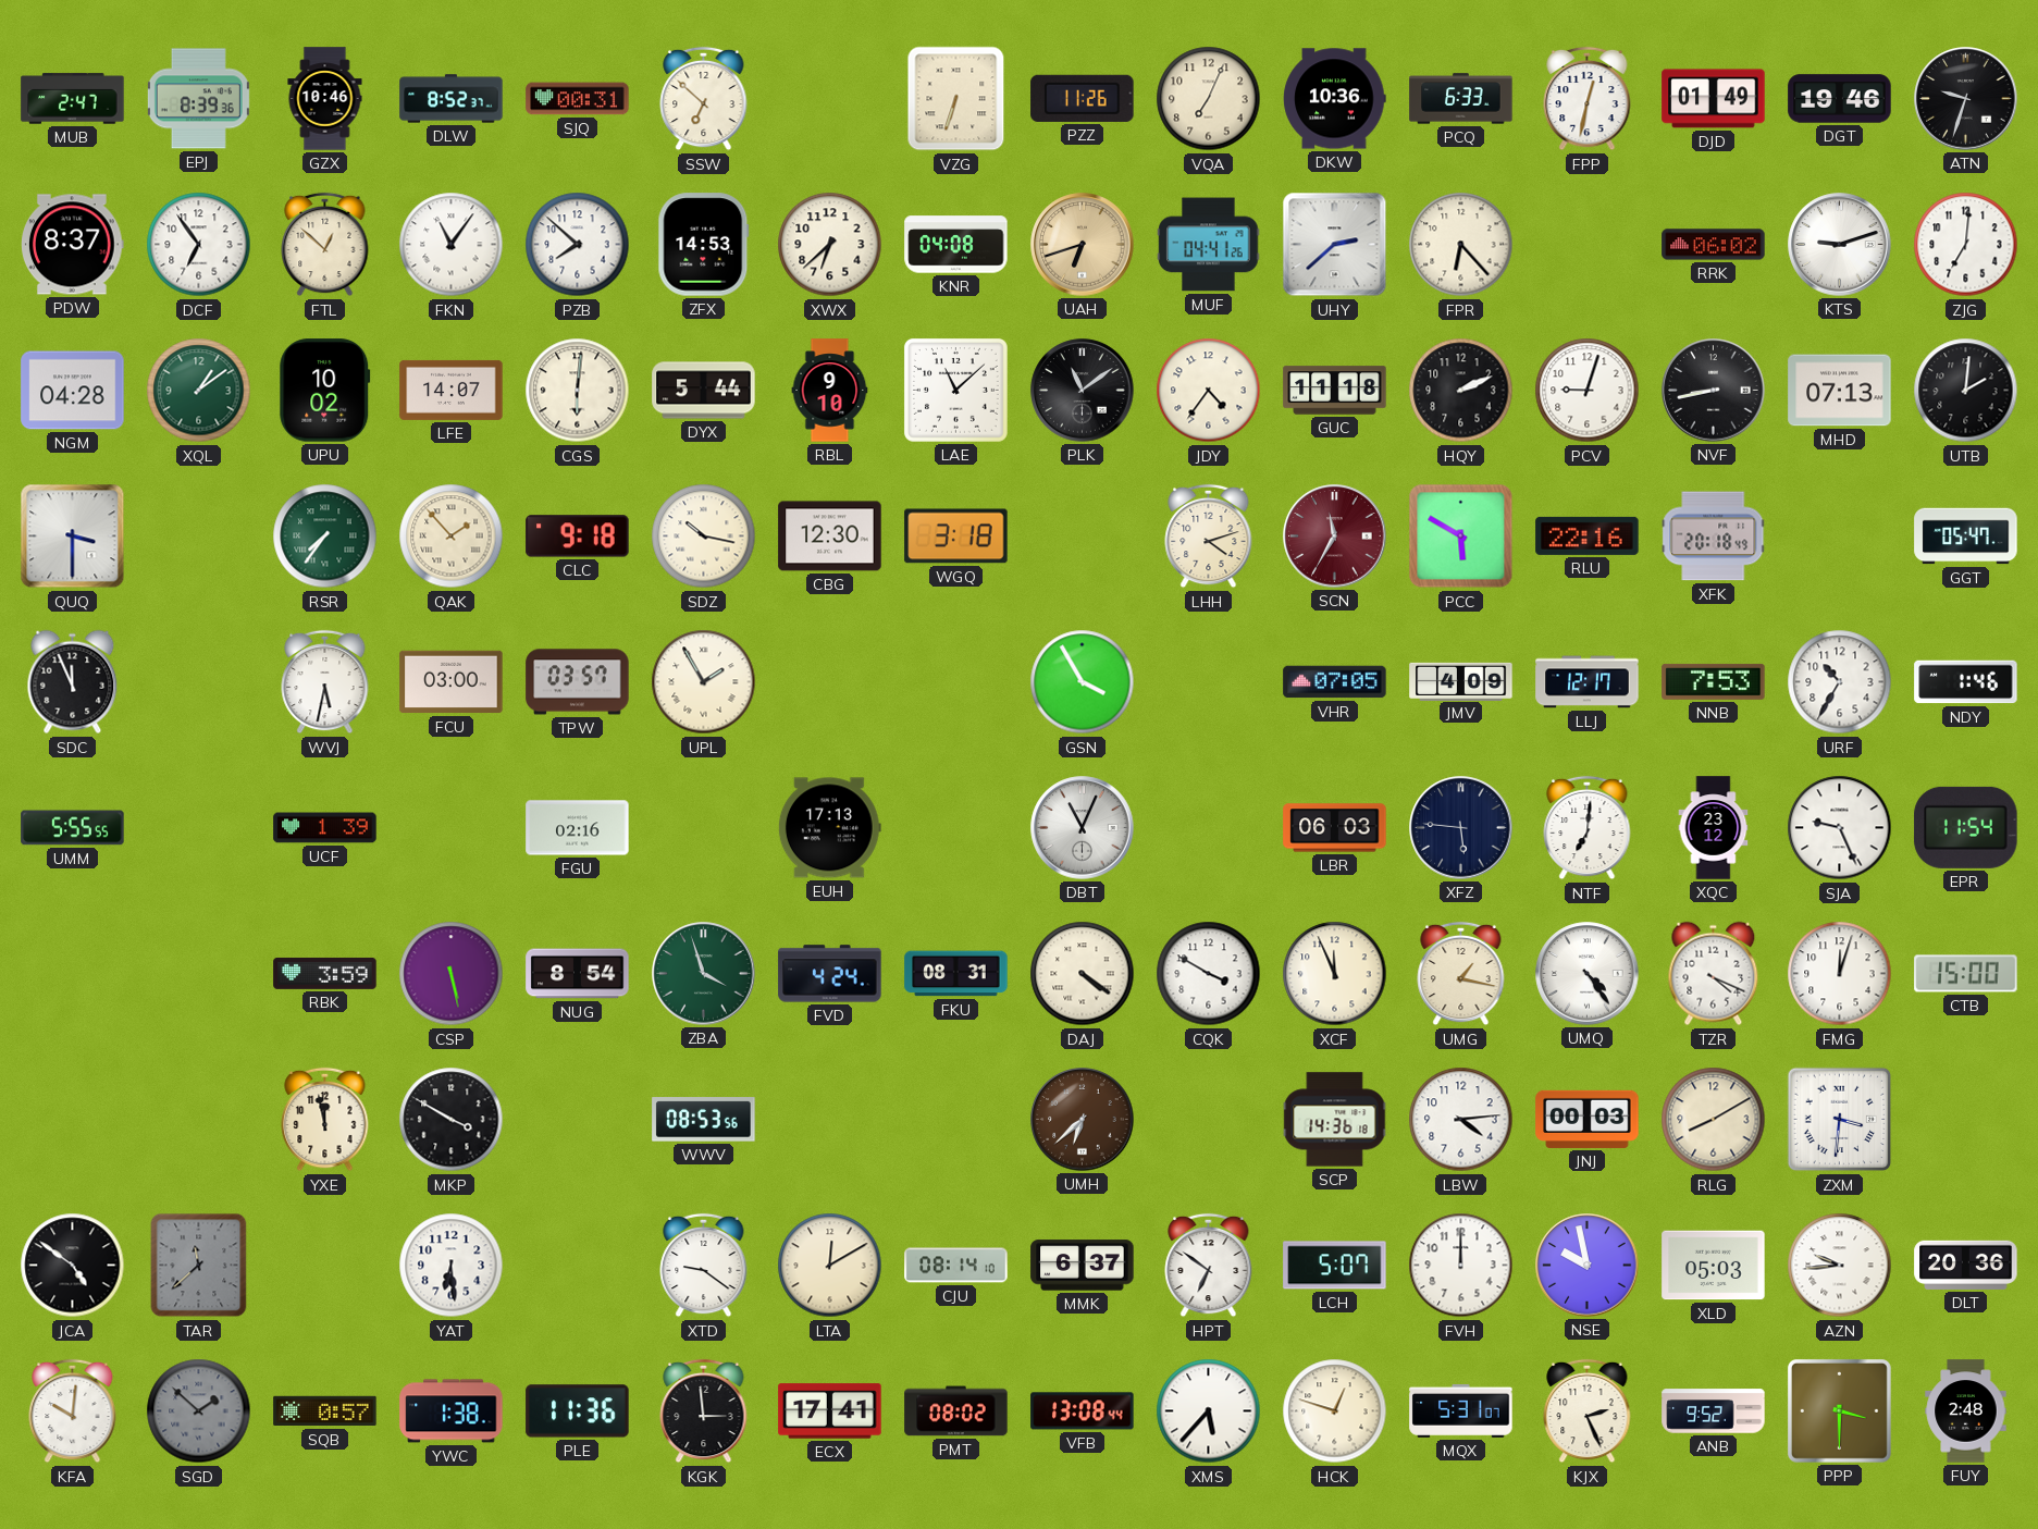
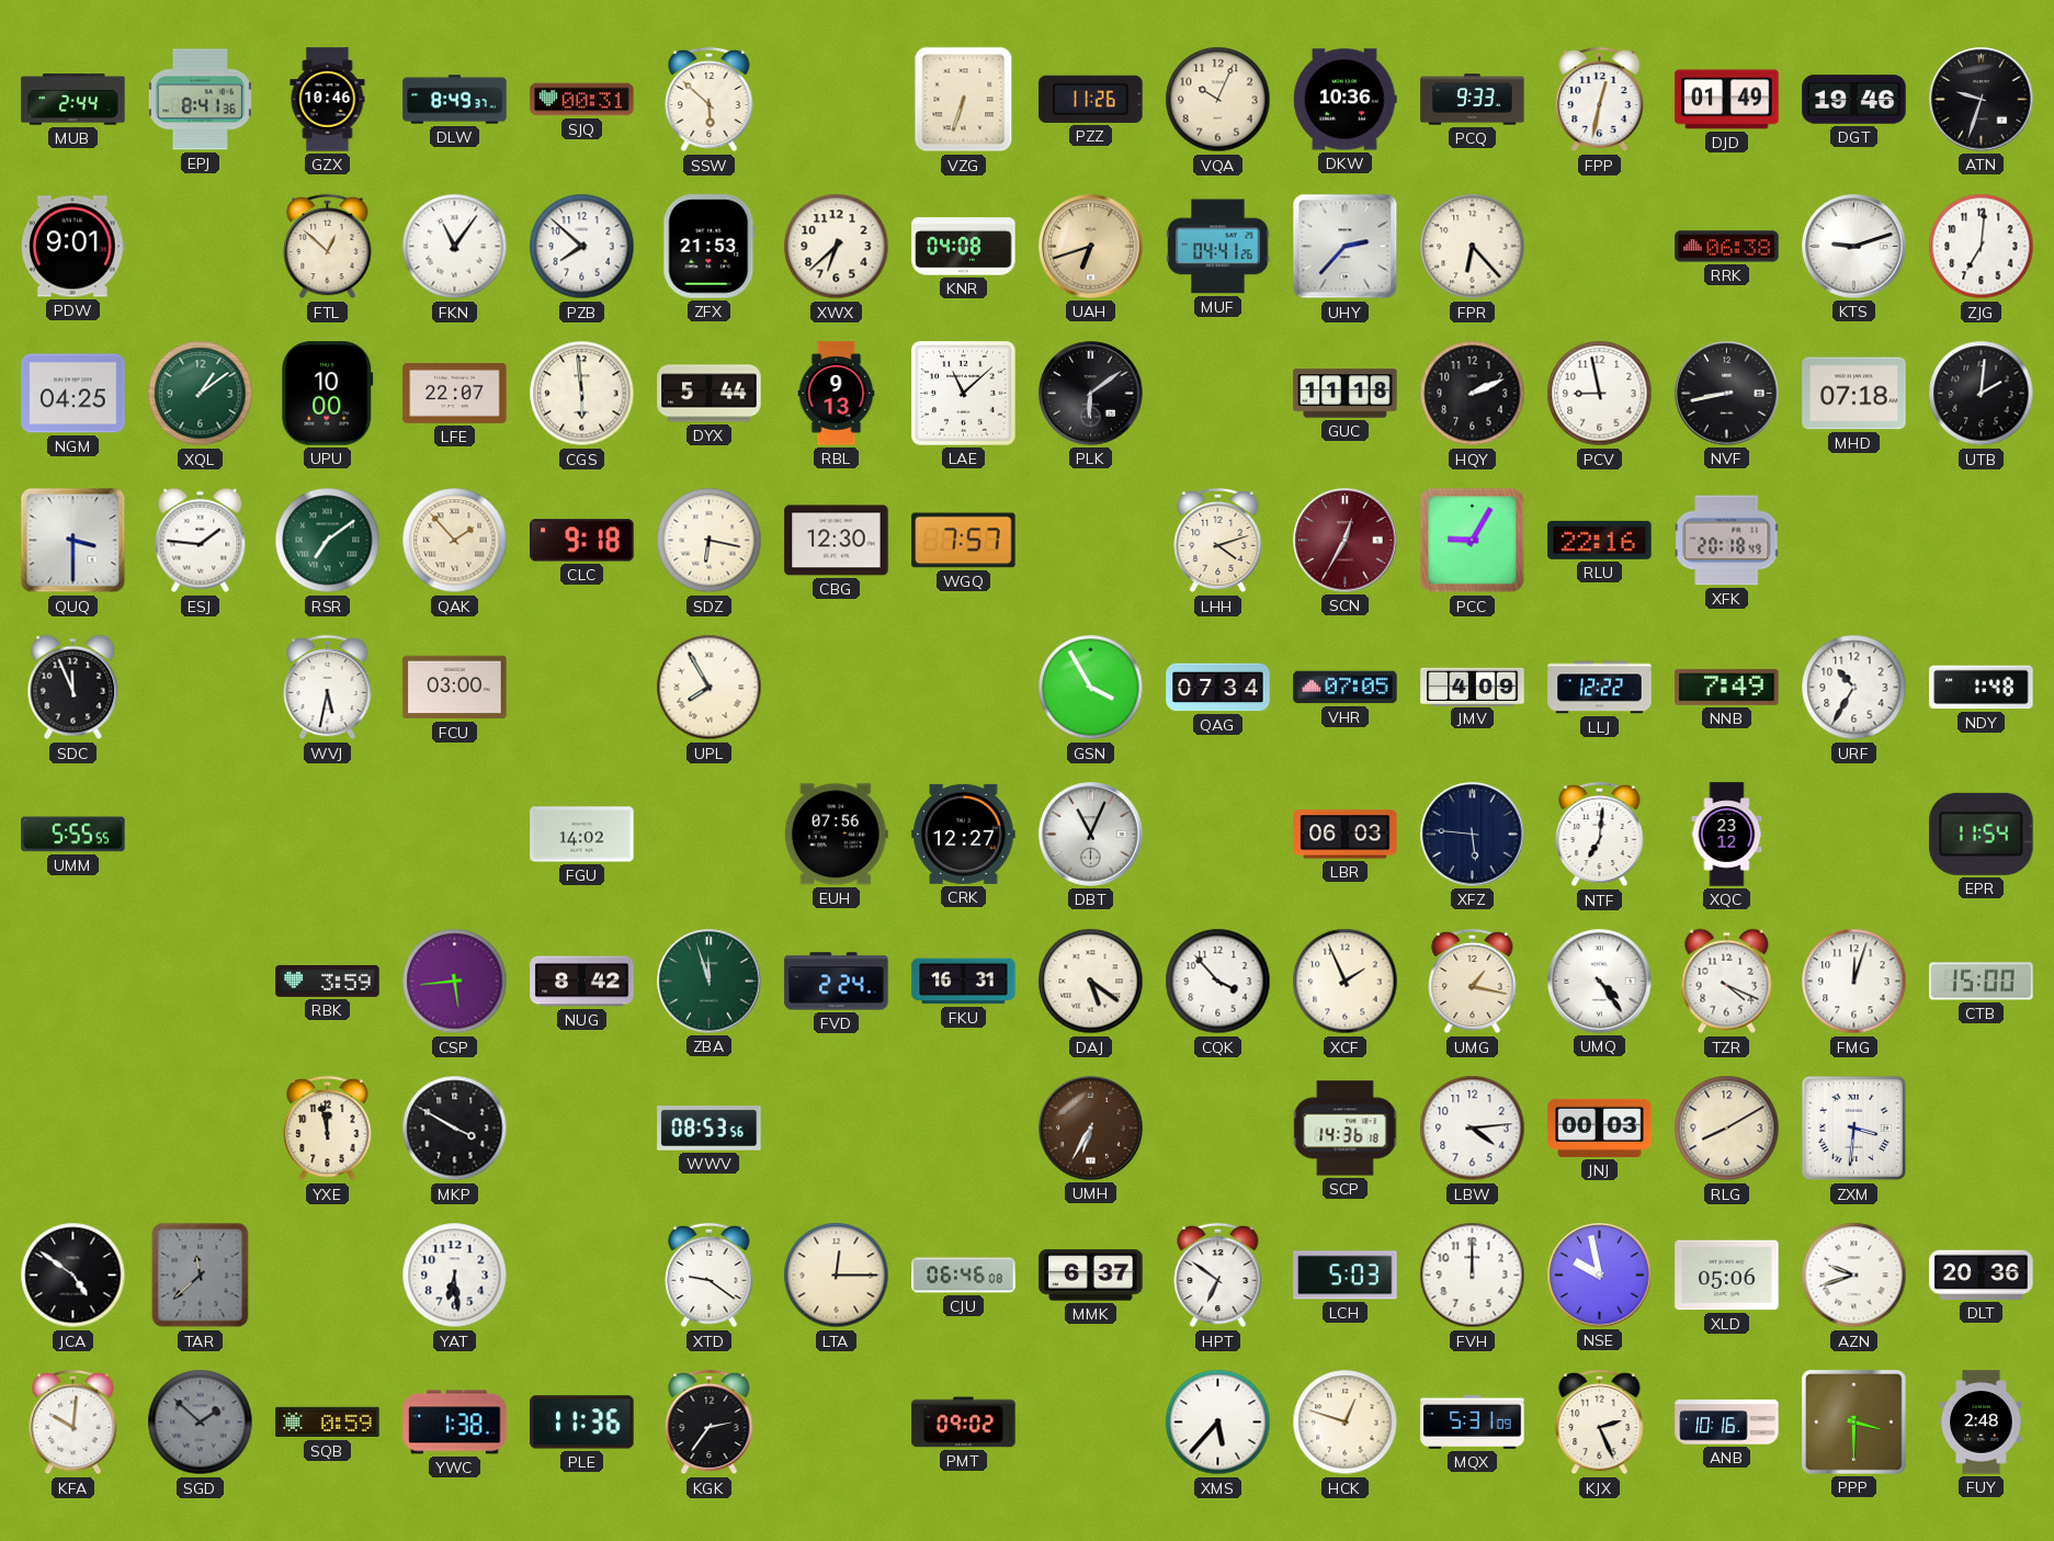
MUB: 2:47 -> 2:44
EPJ: 8:39 -> 8:41
DLW: 8:52 -> 8:49
SSW: 6:52 -> 5:52
VQA: 7:04 -> 10:04
PCQ: 6:33 -> 9:33
PDW: 8:37 -> 9:01
DCF: 6:54 -> none
ZFX: 14:53 -> 21:53
UHY: 2:38 -> 2:37
RRK: 06:02 -> 06:38
NGM: 04:28 -> 04:25
UPU: 10:02 -> 10:00
LFE: 14:07 -> 22:07
CGS: 6:01 -> 5:59
RBL: 9:10 -> 9:13
PLK: 11:09 -> 6:09
JDY: 4:36 -> none
PCV: 9:03 -> 8:58
MHD: 07:13 -> 07:18
ESJ: none -> 1:46
RSR: 7:36 -> 7:09
SDZ: 10:17 -> 6:17
WGQ: 3:18 -> 7:57
SCN: 11:35 -> 12:35
PCC: 5:50 -> 9:05
GGT: 05:47 -> none
TPW: 03:57 -> none
UPL: 1:55 -> 7:55
QAG: none -> 07:34
LLJ: 12:17 -> 12:22
NNB: 7:53 -> 7:49
NDY: 1:46 -> 1:48
UCF: 1:39 -> none
FGU: 02:16 -> 14:02
EUH: 17:13 -> 07:56
CRK: none -> 12:27
SJA: 9:26 -> none
CSP: 5:28 -> 5:44
NUG: 8:54 -> 8:42
ZBA: 3:57 -> 11:57
FVD: 4:24 -> 2:24
FKU: 08:31 -> 16:31
DAJ: 4:21 -> 5:21
CQK: 3:50 -> 3:53
XCF: 11:56 -> 1:56
UMH: 6:38 -> 6:35
LTA: 12:10 -> 12:15
CJU: 08:14 -> 06:46
LCH: 5:07 -> 5:03
XLD: 05:03 -> 05:06
AZN: 9:44 -> 9:42
SQB: 0:57 -> 0:59
KGK: 2:59 -> 2:36
ECX: 17:41 -> none
PMT: 08:02 -> 09:02
VFB: 13:08 -> none
MQX: 5:31:07 -> 5:31:09
ANB: 9:52 -> 10:16
